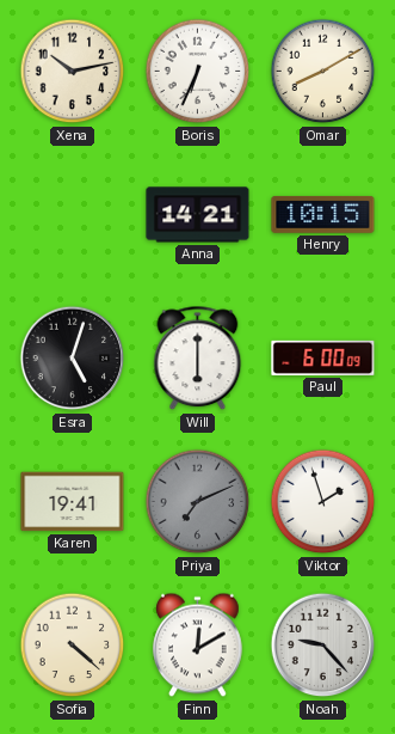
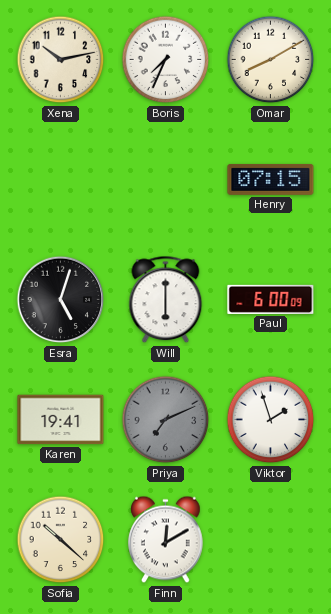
Boris: 6:34 -> 7:34
Anna: 14:21 -> none
Henry: 10:15 -> 07:15
Sofia: 4:22 -> 10:22
Noah: 9:23 -> none
